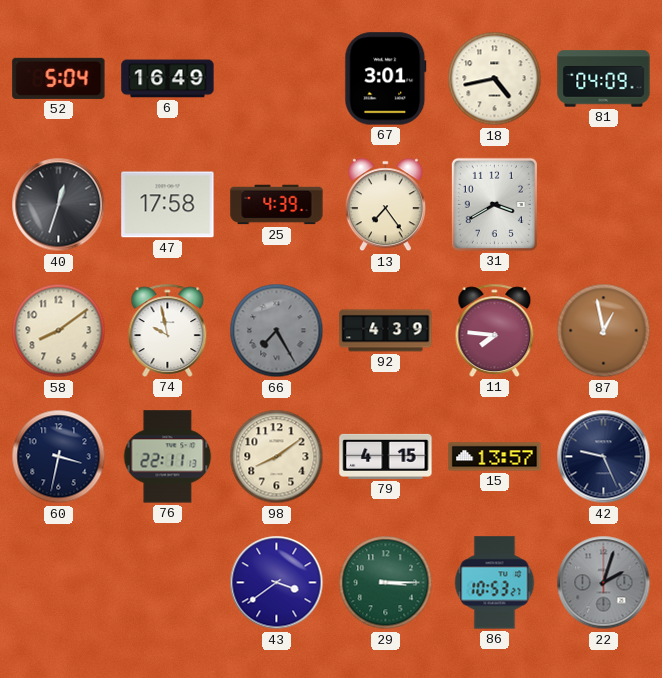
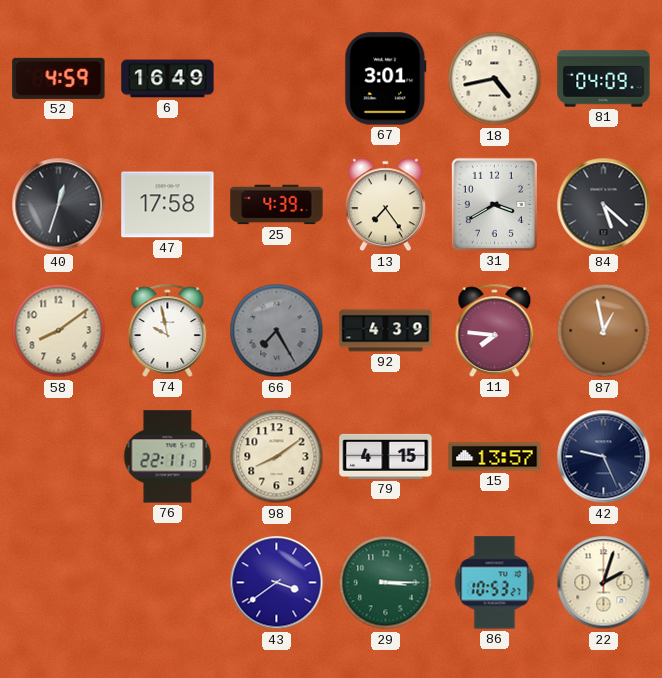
52: 5:04 -> 4:59
84: none -> 5:22
60: 3:32 -> none
22 dial: grey -> cream
